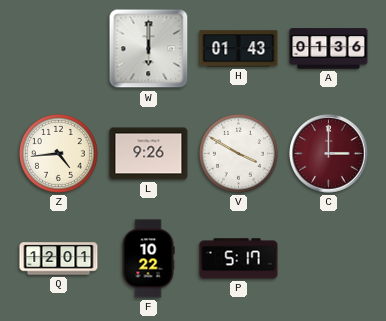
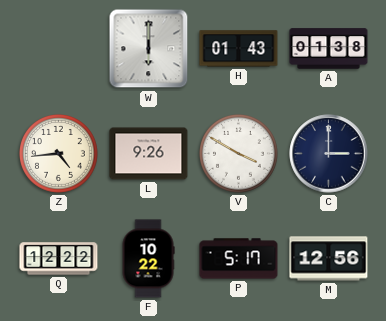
A: 01:36 -> 01:38
C dial: burgundy -> navy
Q: 12:01 -> 12:22
M: none -> 12:56
